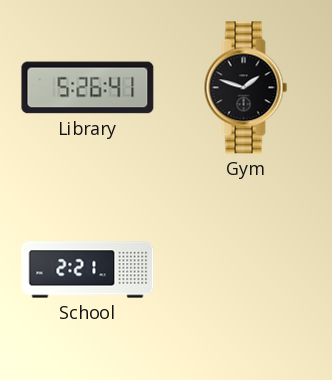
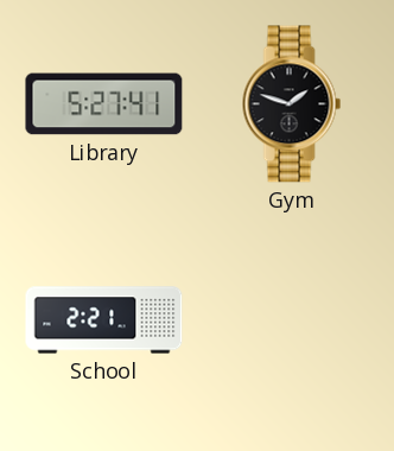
Library: 5:26 -> 5:27
